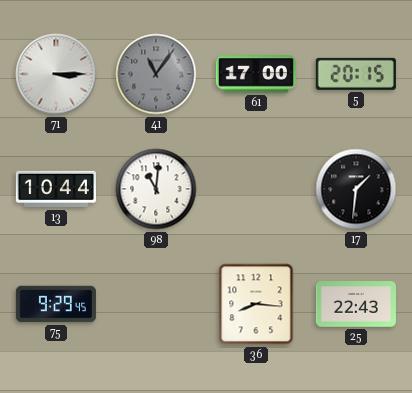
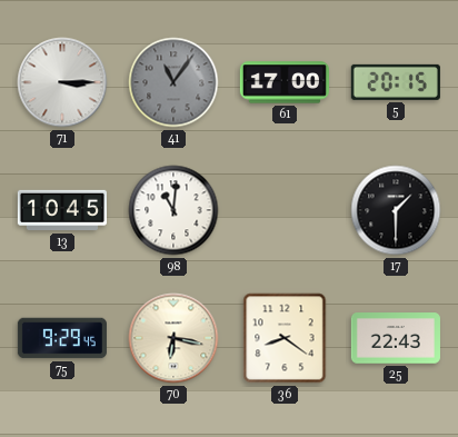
13: 10:44 -> 10:45
17: 1:31 -> 1:30
70: none -> 6:17
36: 8:16 -> 8:21
